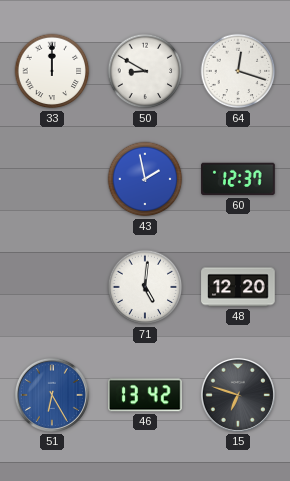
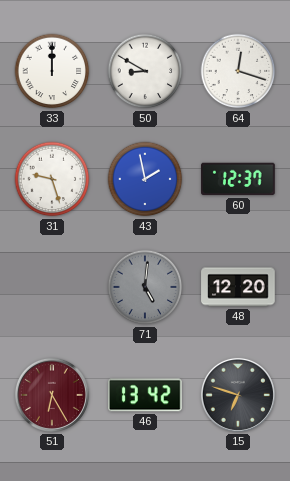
31: none -> 9:27
71 dial: white -> grey
51 dial: blue -> burgundy
